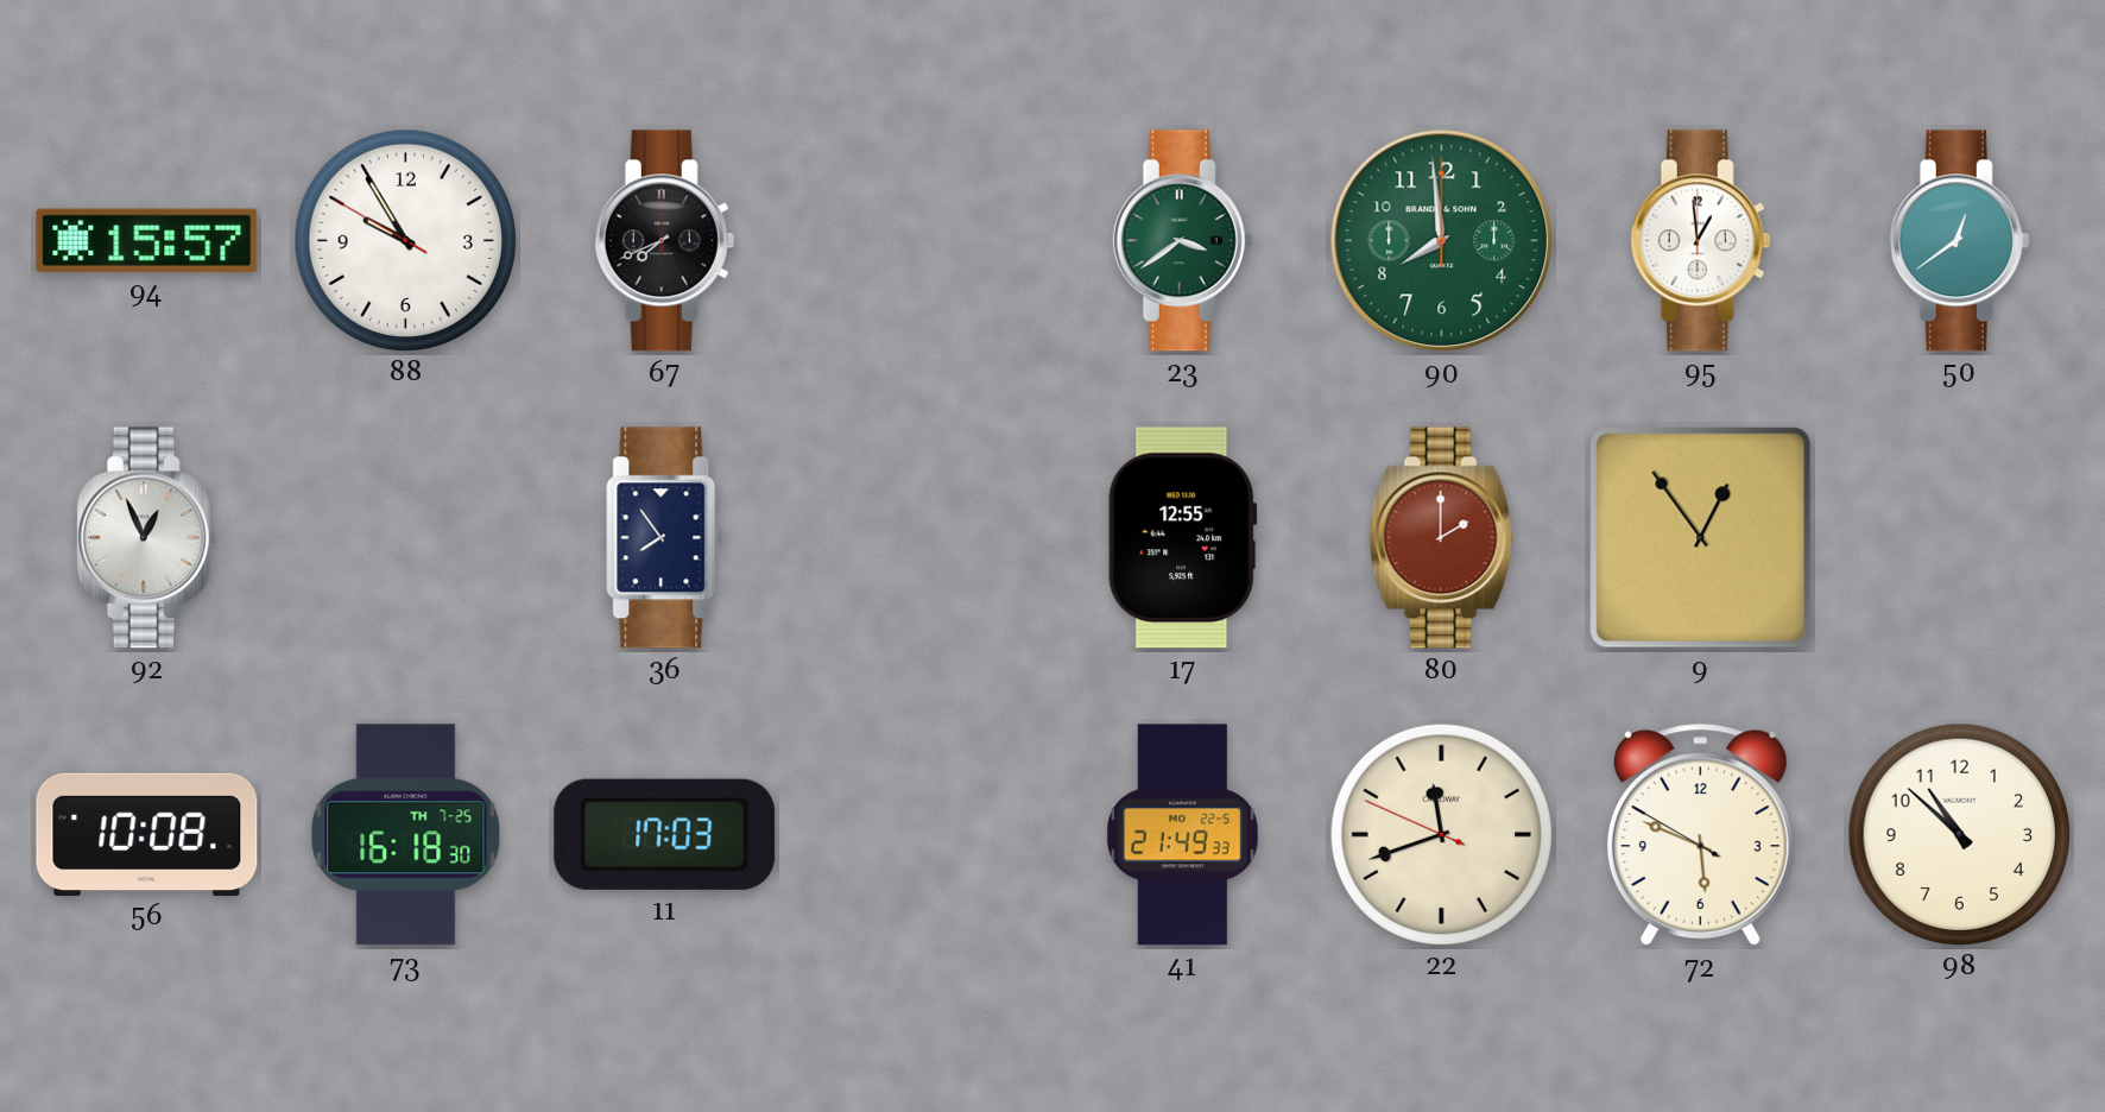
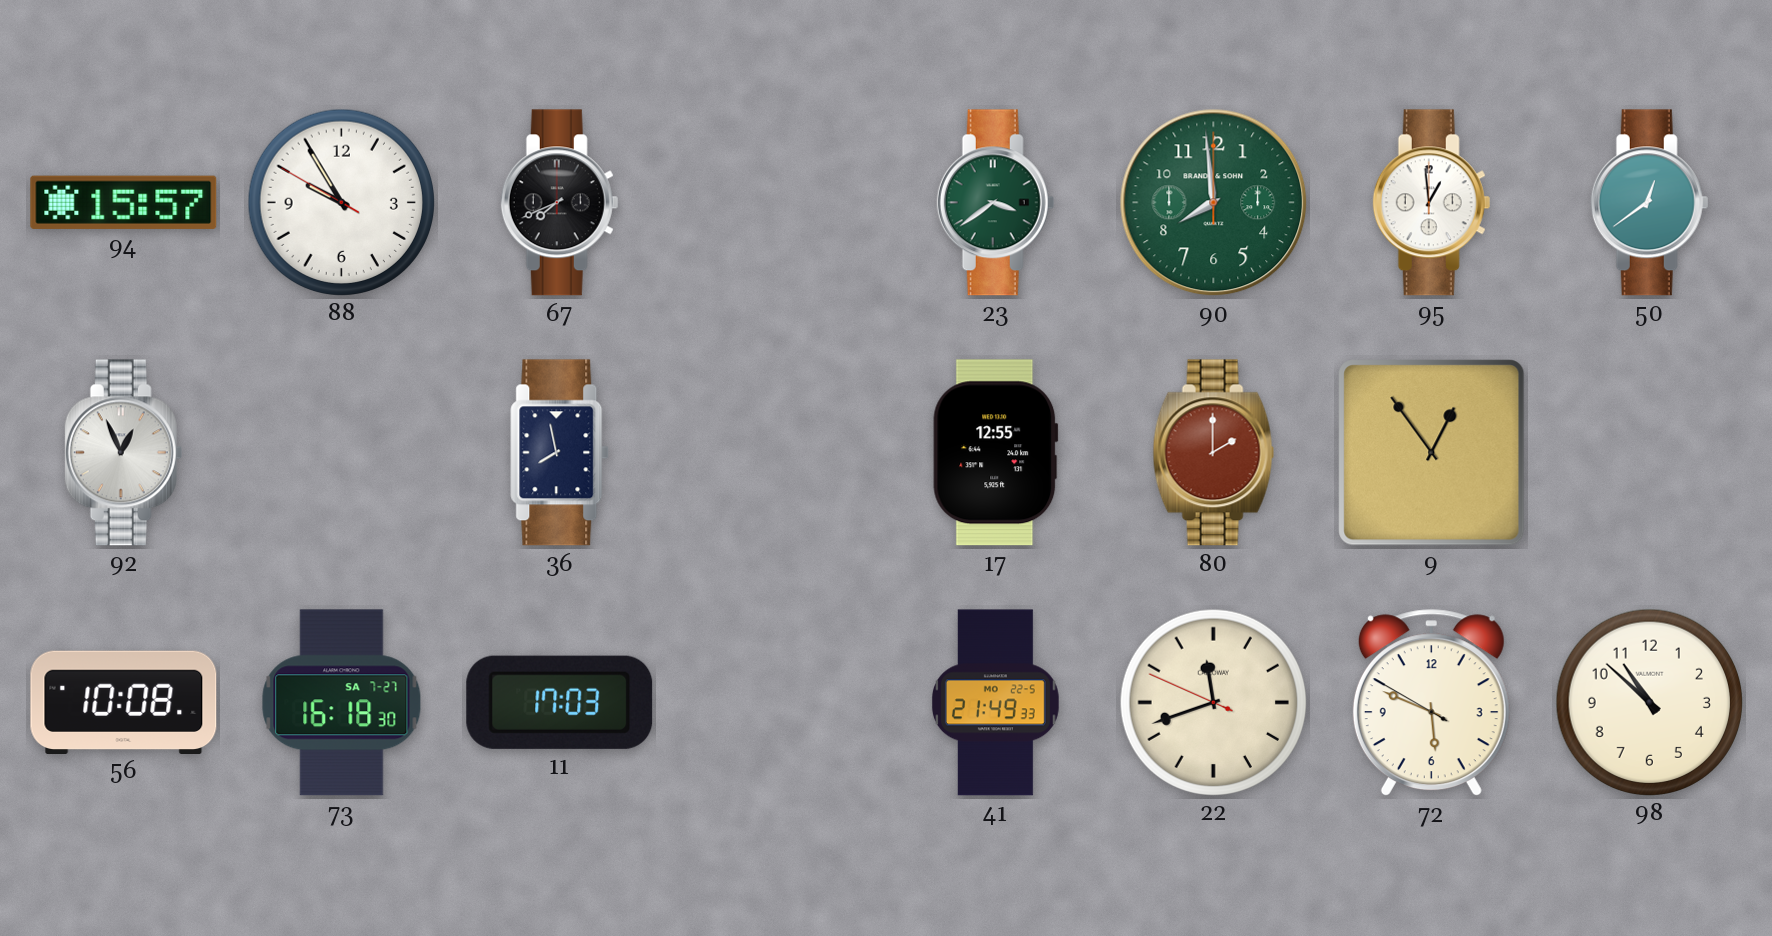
36: 7:54 -> 7:58
73 date: TH 7-25 -> SA 7-27
